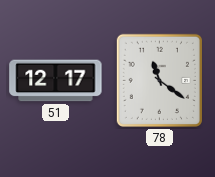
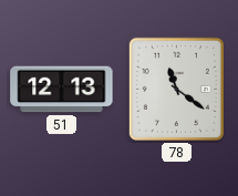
51: 12:17 -> 12:13
